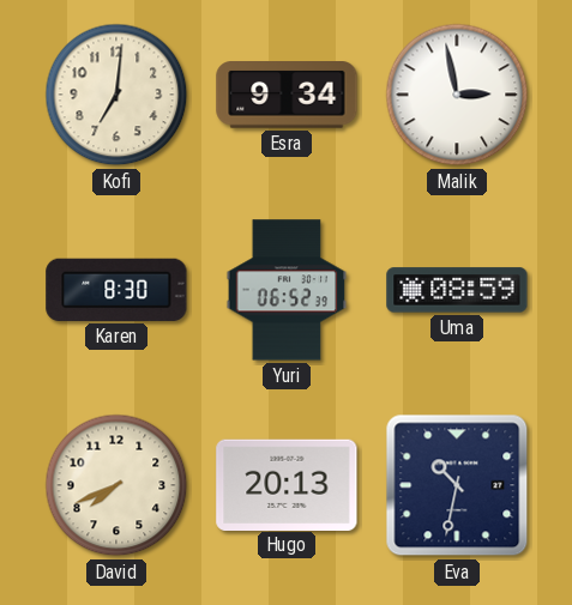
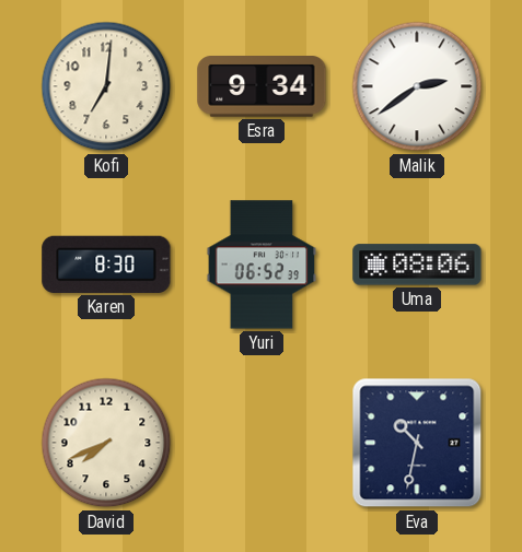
Malik: 2:58 -> 2:39
Uma: 08:59 -> 08:06
Hugo: 20:13 -> none
